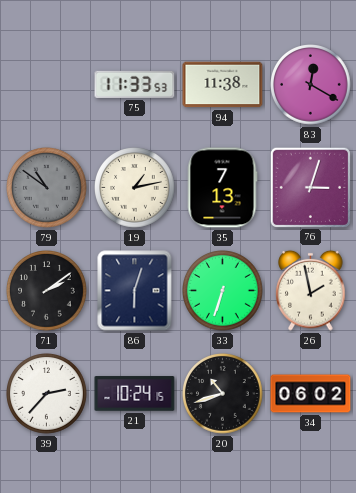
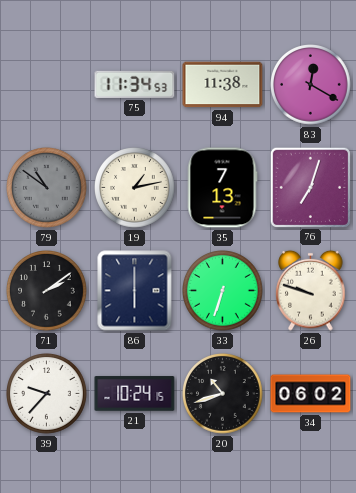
75: 11:33 -> 11:34
76: 3:03 -> 7:03
86: 6:03 -> 6:00
26: 1:58 -> 9:48
39: 2:37 -> 9:37
